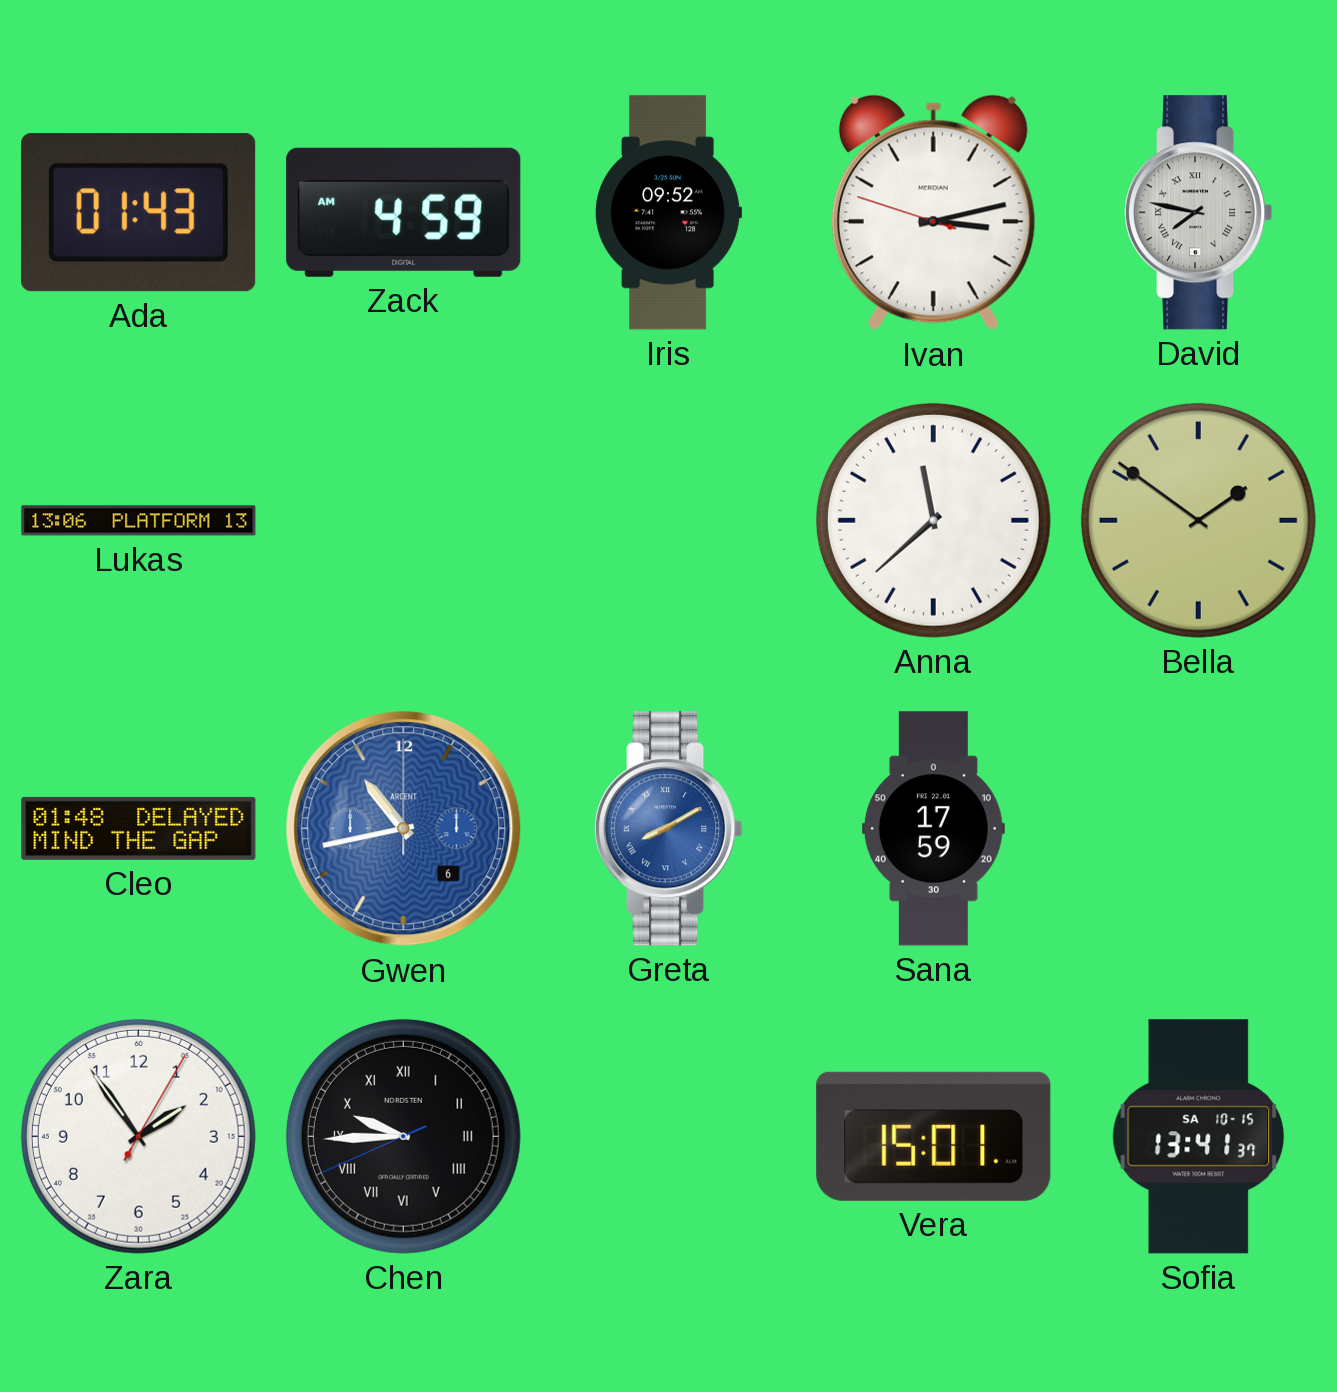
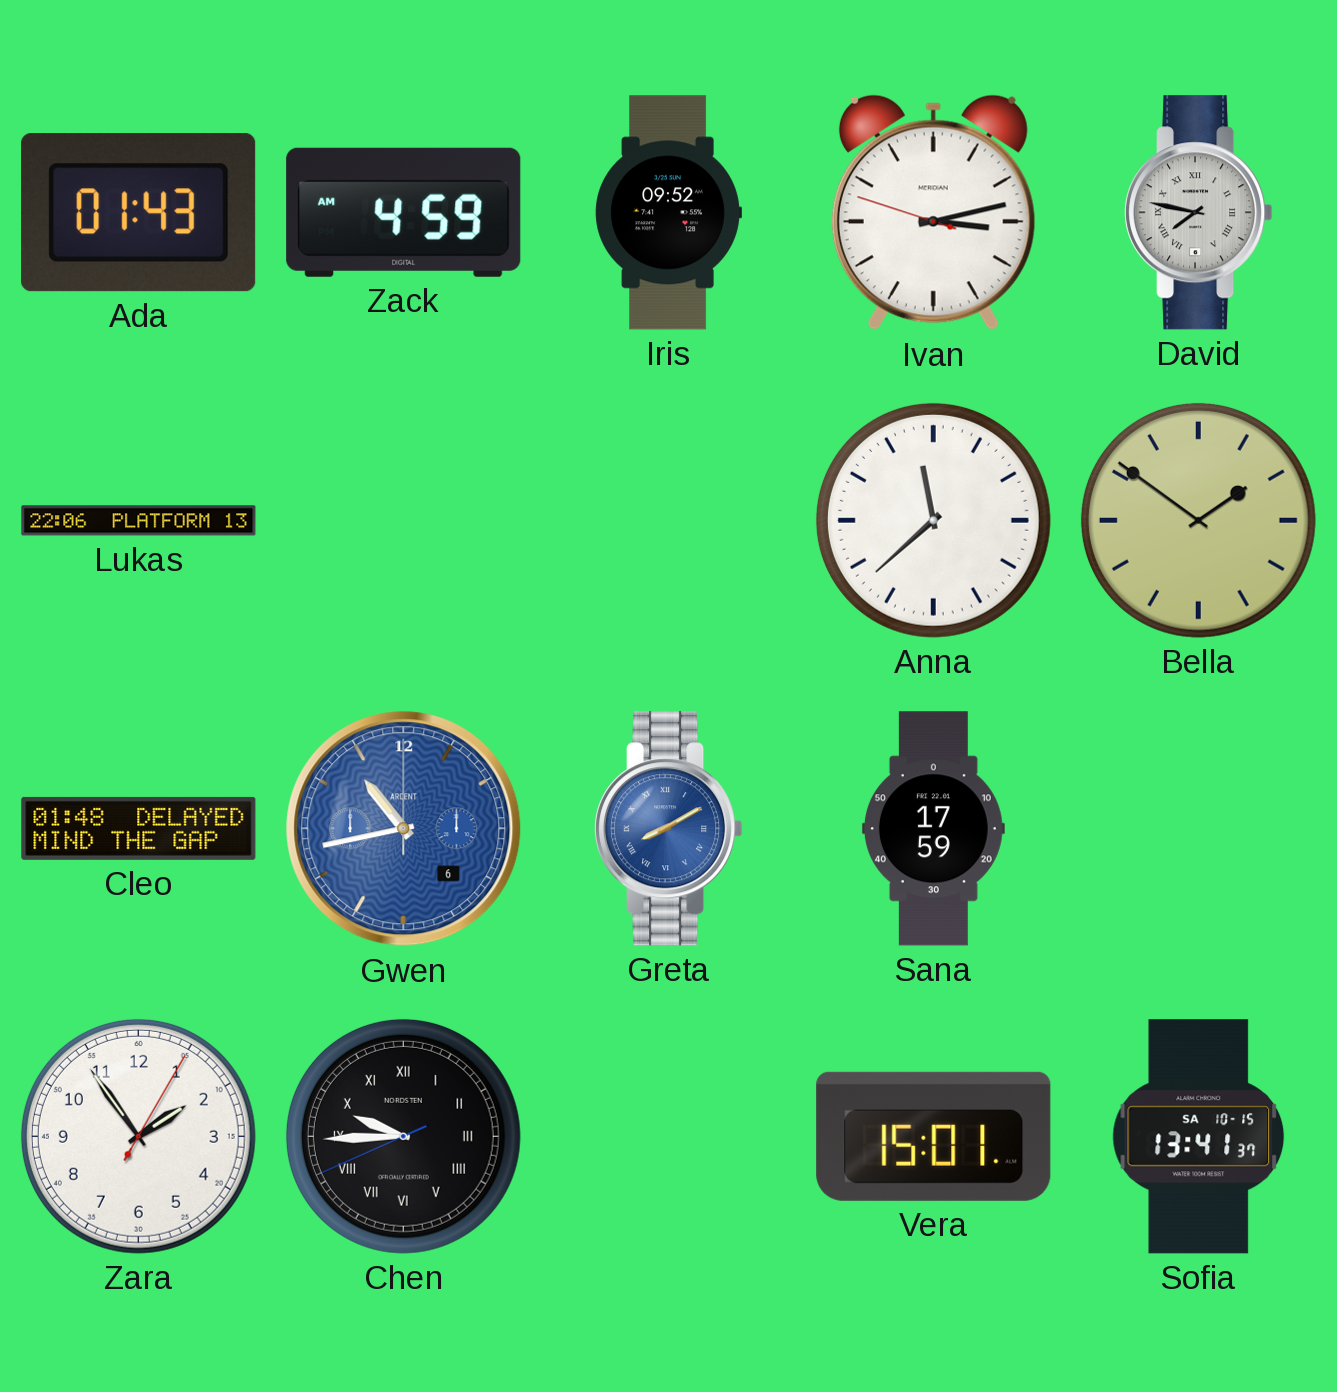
Lukas: 13:06 -> 22:06
